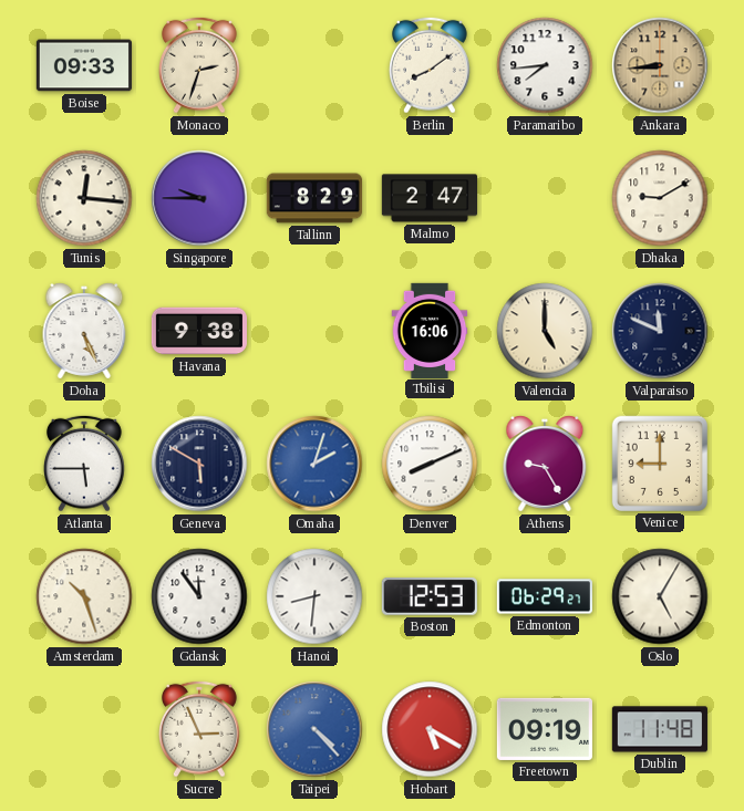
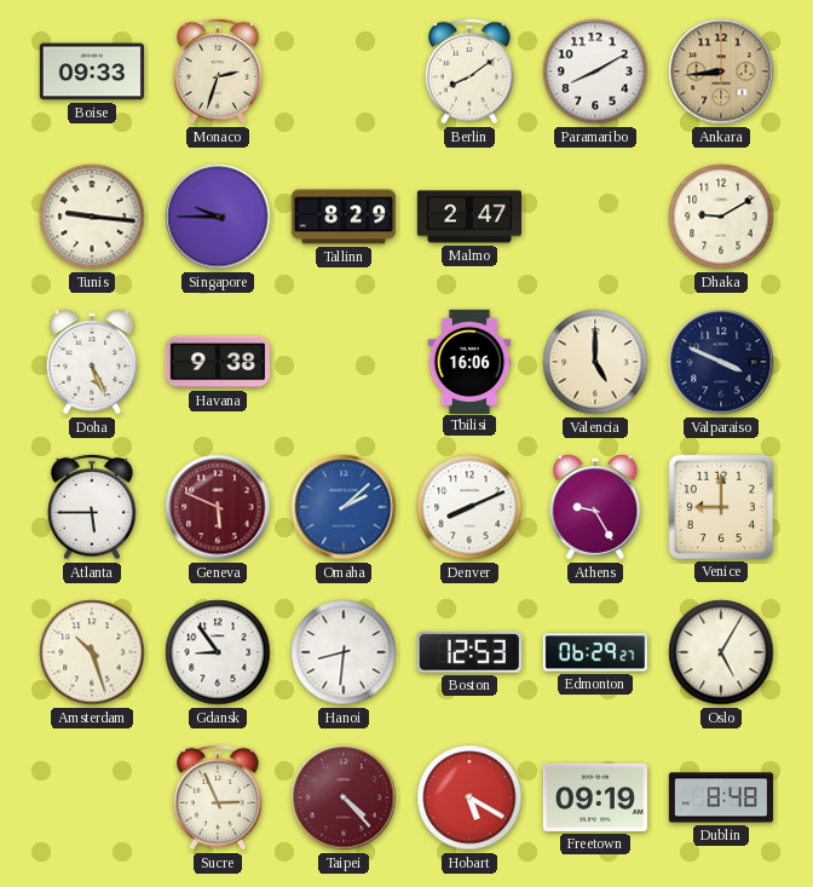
Paramaribo: 7:44 -> 8:10
Tunis: 12:16 -> 9:16
Valparaiso: 11:49 -> 3:49
Geneva: 5:50 -> 5:49
Geneva dial: navy -> burgundy
Omaha: 2:03 -> 2:08
Gdansk: 11:54 -> 8:54
Taipei dial: blue -> burgundy
Dublin: 11:48 -> 8:48
